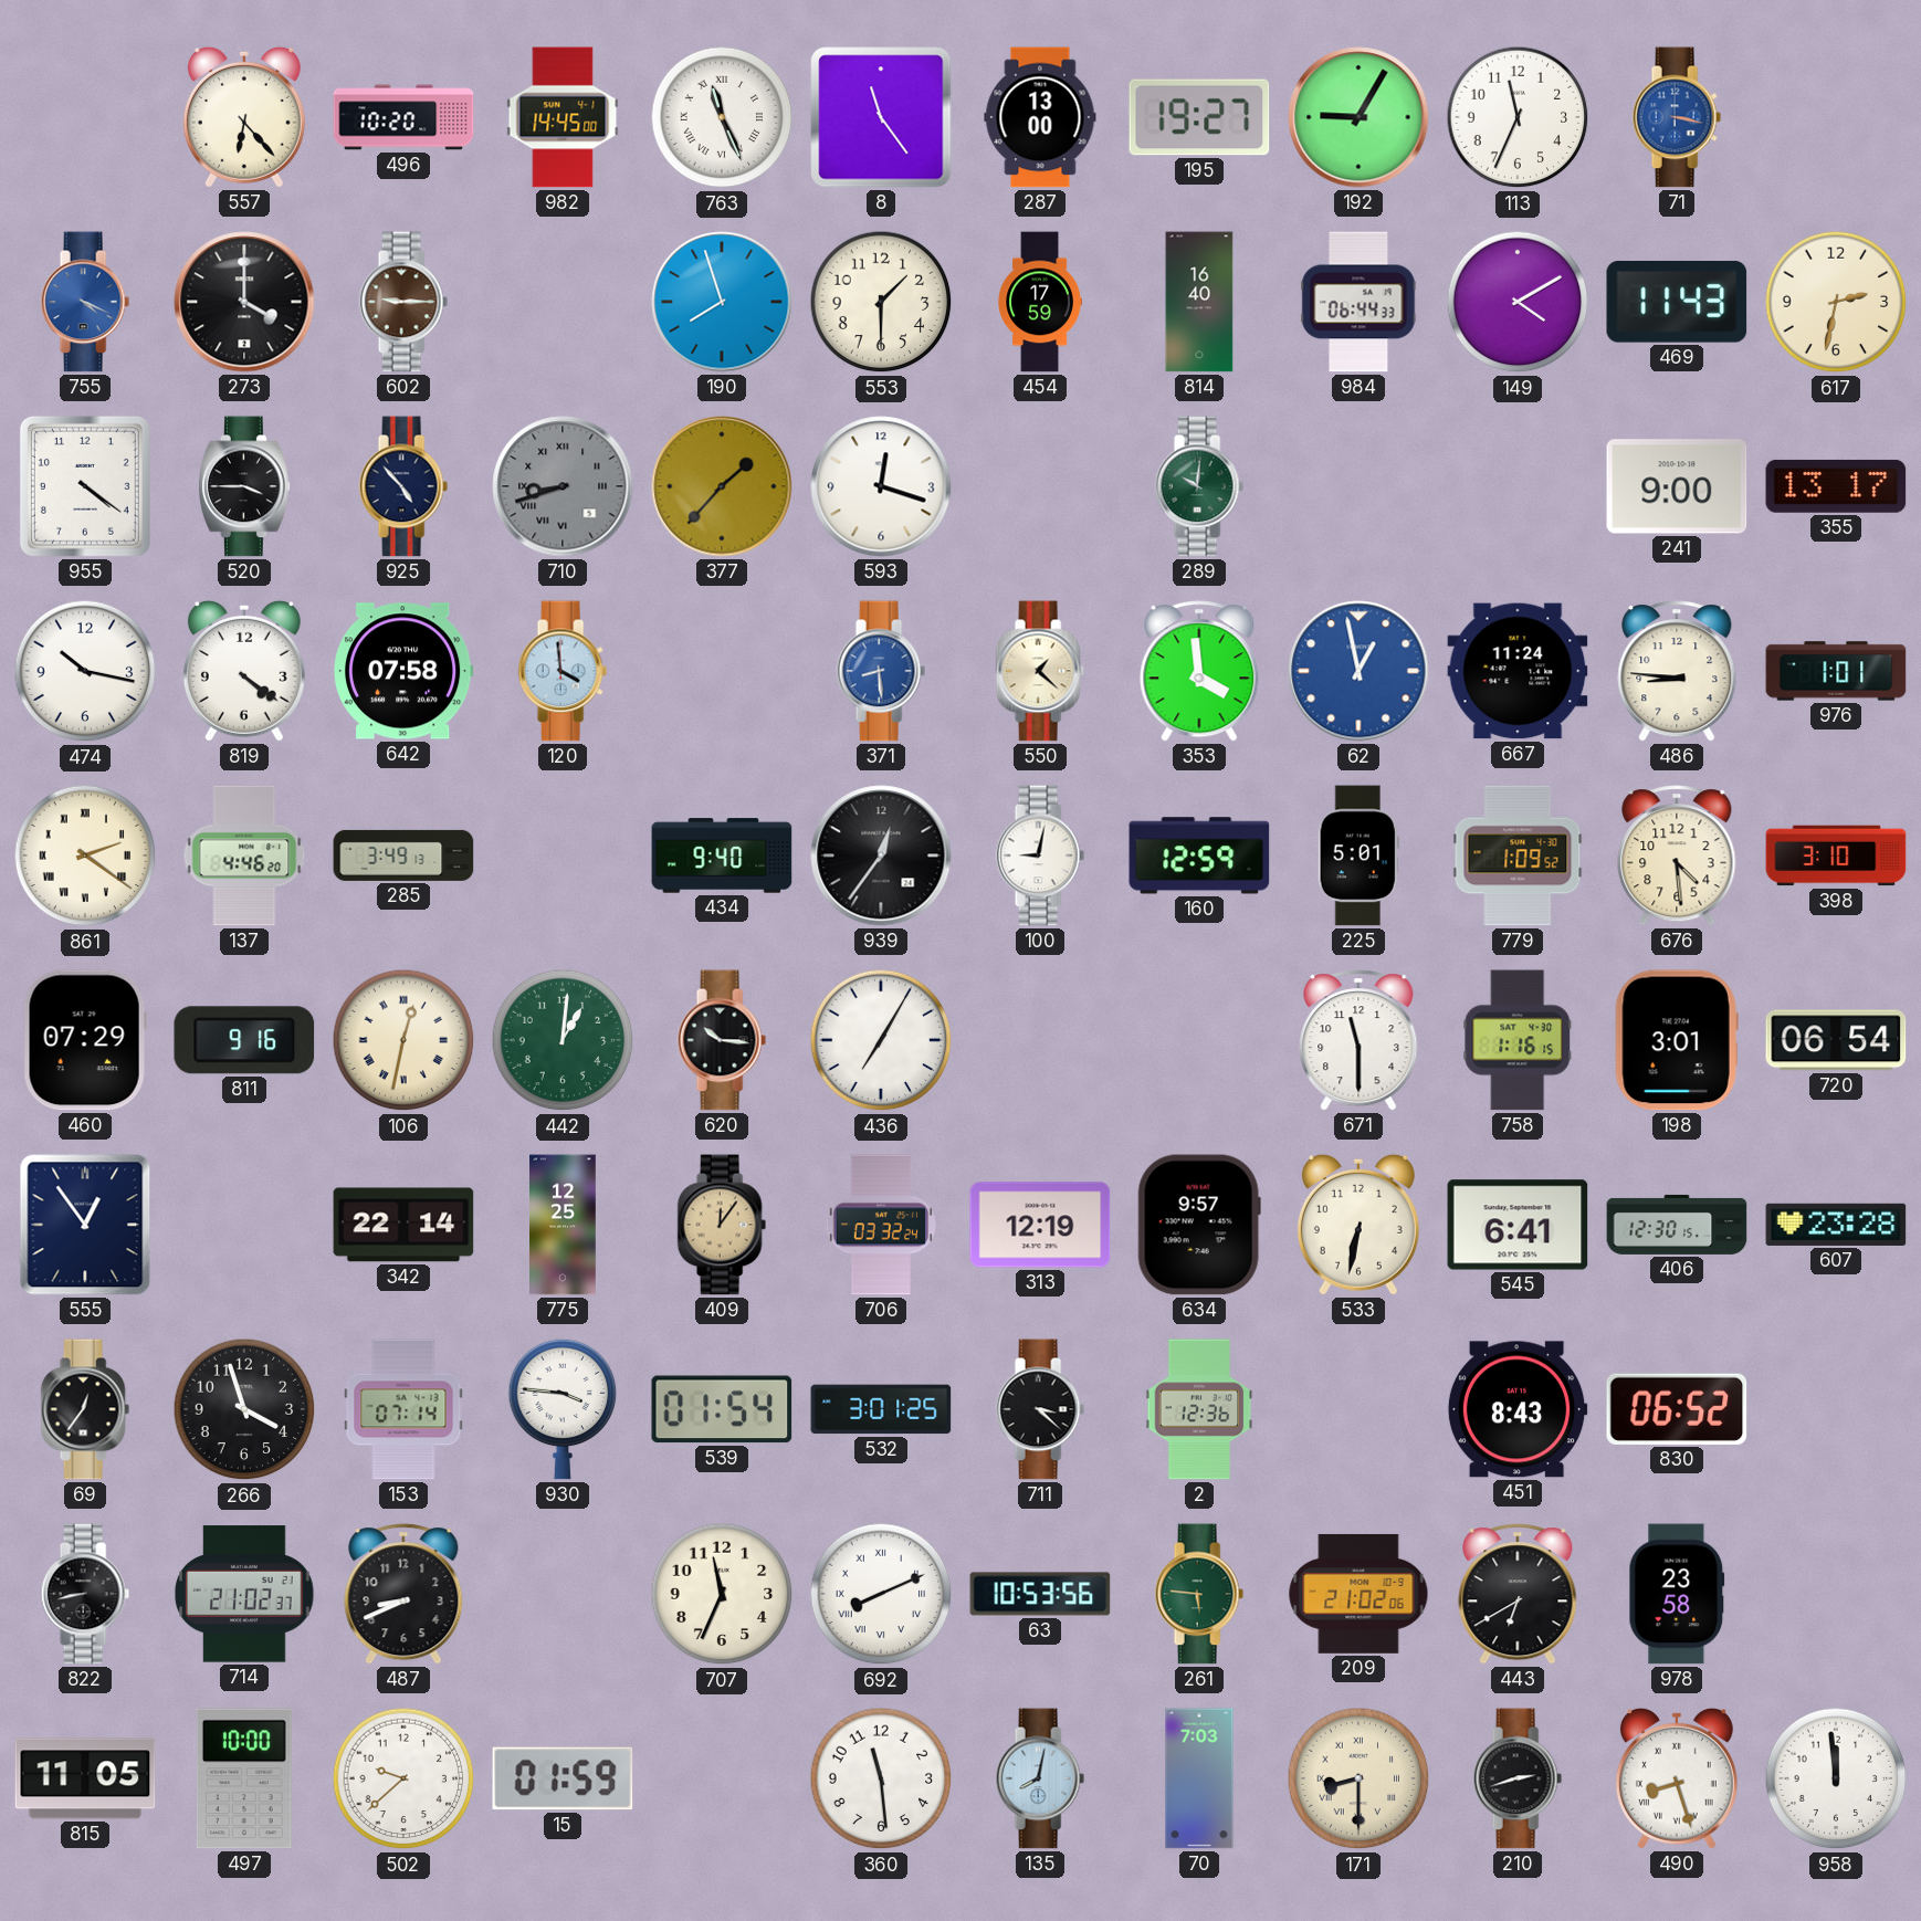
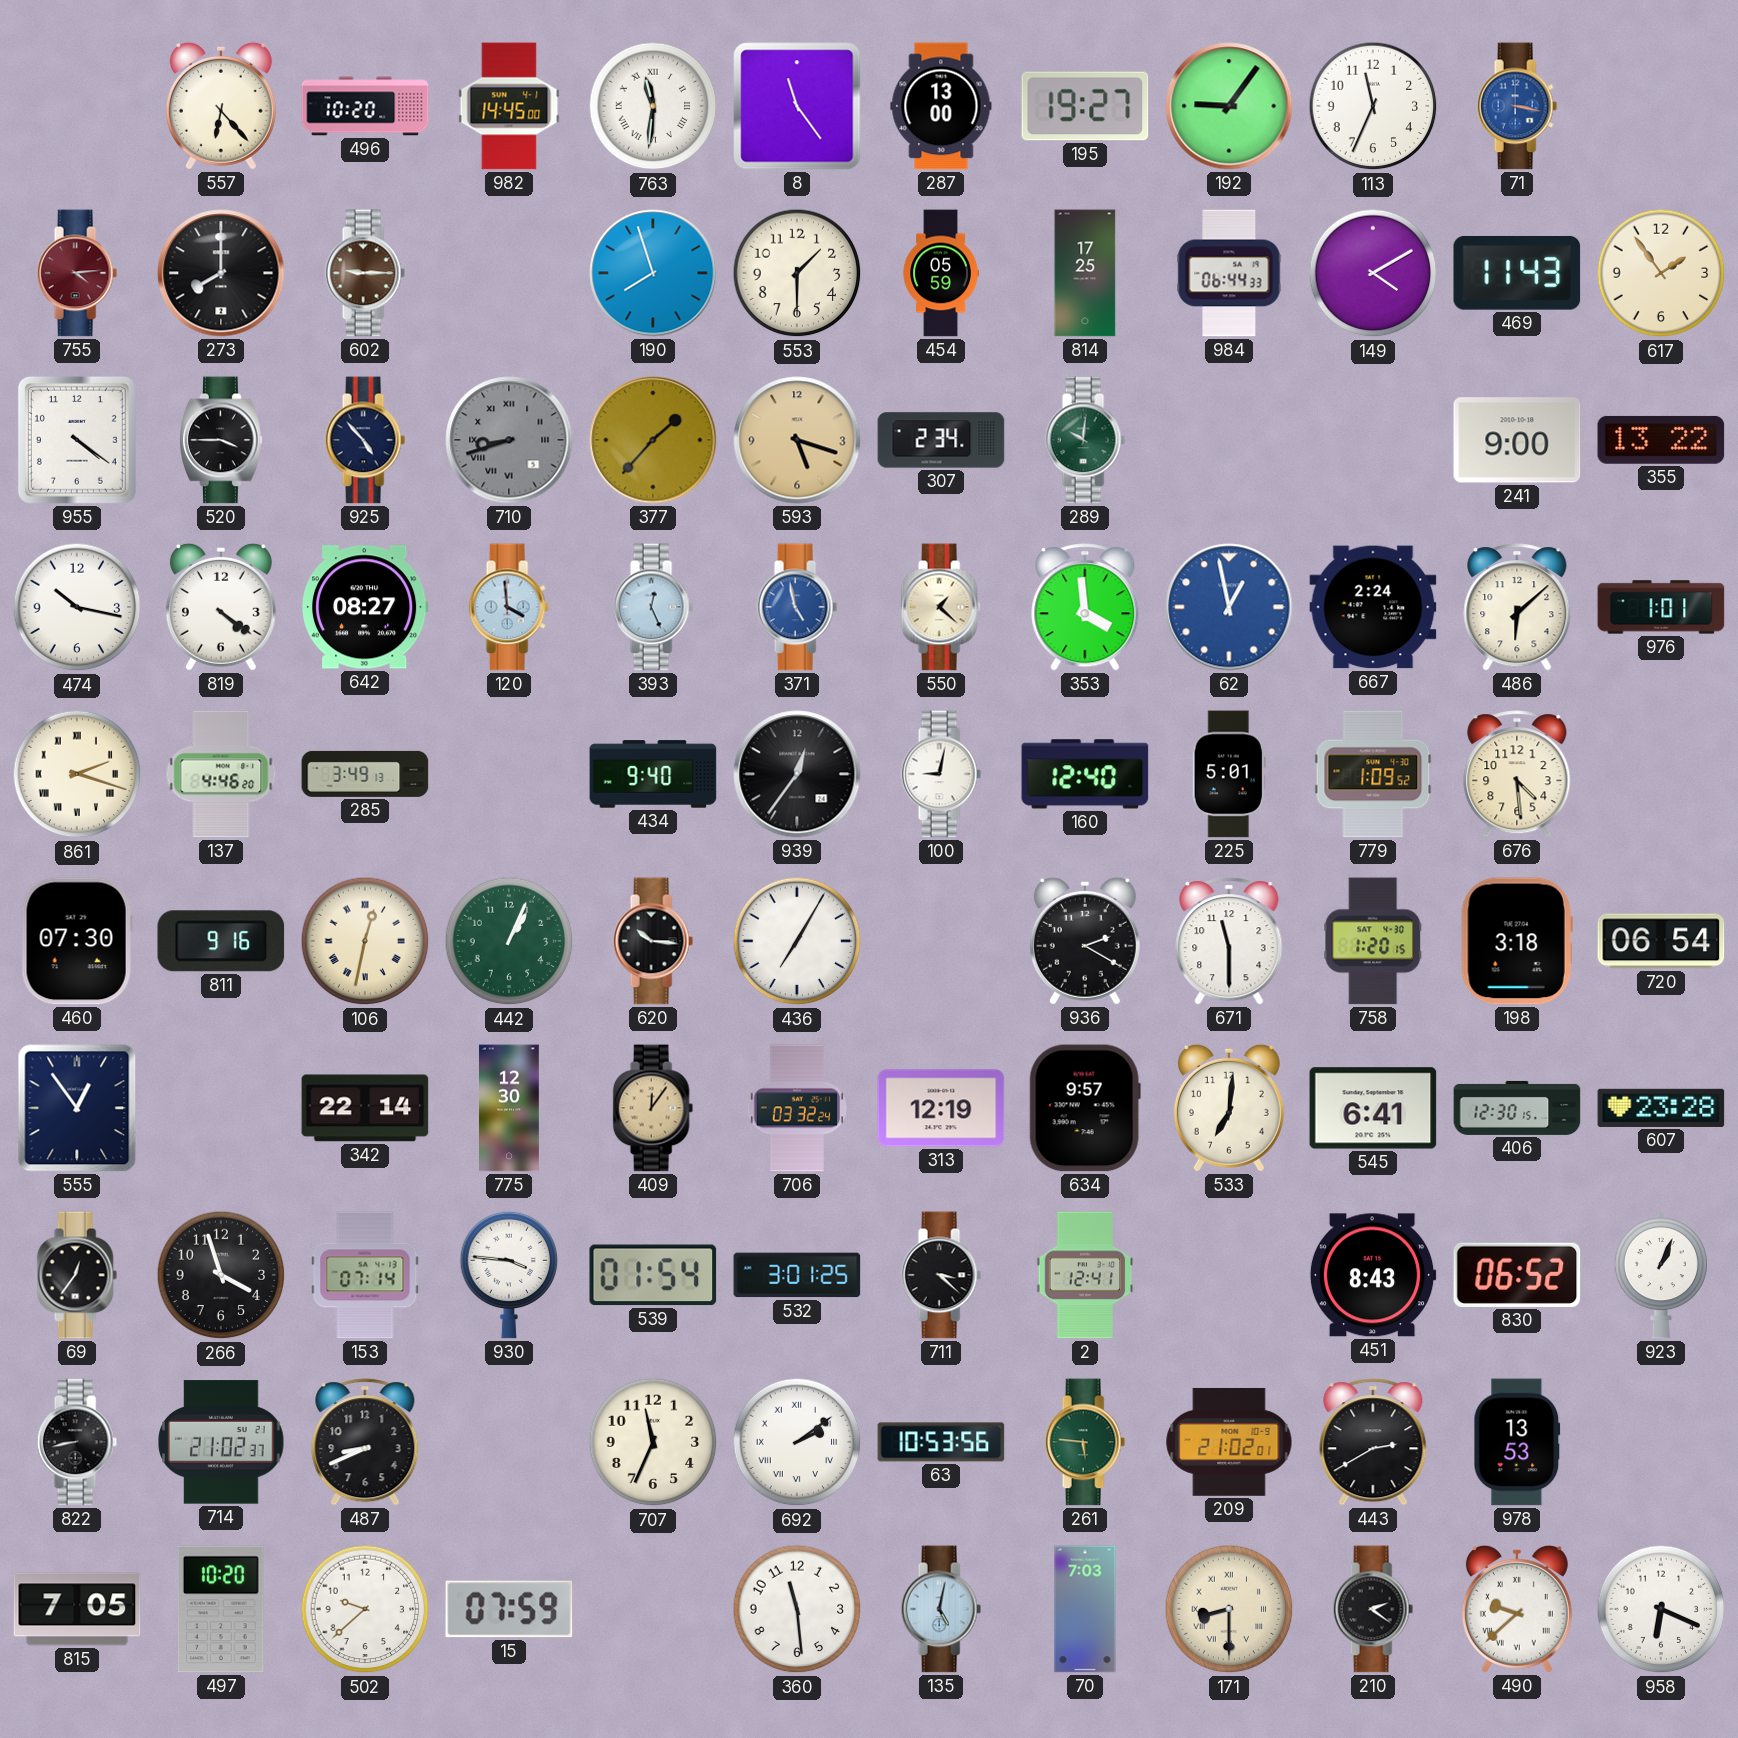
763: 11:26 -> 11:31
192: 9:05 -> 9:06
755: 4:19 -> 4:14
755 dial: blue -> burgundy
273: 4:00 -> 8:00
454: 17:59 -> 05:59
814: 16:40 -> 17:25
617: 2:32 -> 1:54
593: 12:18 -> 5:18
593 dial: white -> champagne
307: none -> 2:34
355: 13:17 -> 13:22
642: 07:58 -> 08:27
393: none -> 12:26
371: 8:29 -> 4:58
667: 11:24 -> 2:24
486: 8:46 -> 6:08
861: 2:21 -> 2:18
160: 12:59 -> 12:40
398: 3:10 -> none
460: 07:29 -> 07:30
442: 1:01 -> 1:04
936: none -> 2:20
758: 1:16 -> 1:20
198: 3:01 -> 3:18
775: 12:25 -> 12:30
533: 6:32 -> 7:01
2: 12:36 -> 12:41
923: none -> 1:04
692: 8:11 -> 2:09
209: 21:02:06 -> 21:02:01
443: 6:40 -> 2:40
978: 23:58 -> 13:53
815: 11:05 -> 7:05
497: 10:00 -> 10:20
15: 01:59 -> 07:59
135: 8:02 -> 5:02
210: 2:42 -> 2:21
490: 8:27 -> 9:38
958: 11:59 -> 6:19
